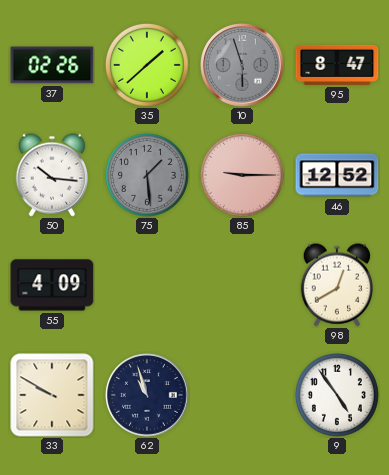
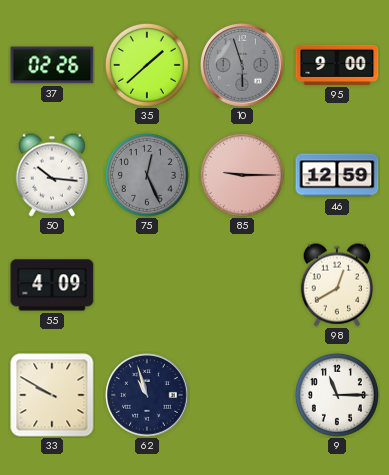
95: 8:47 -> 9:00
75: 1:29 -> 12:26
46: 12:52 -> 12:59
9: 4:54 -> 11:15
